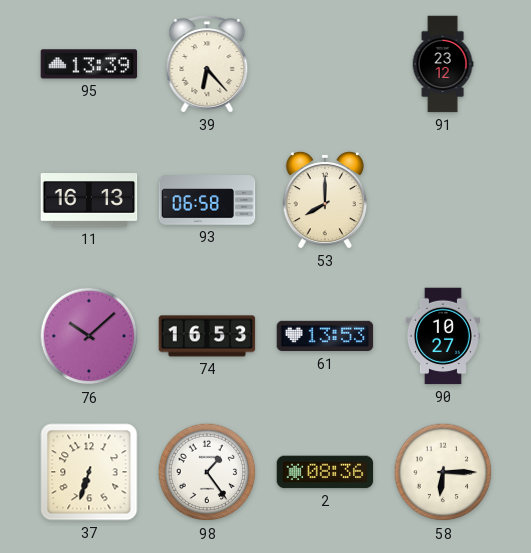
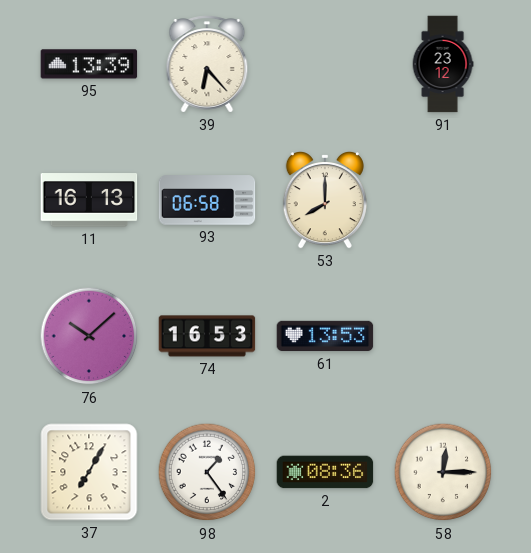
90: 10:27 -> none
37: 6:33 -> 7:05
58: 6:15 -> 12:15
